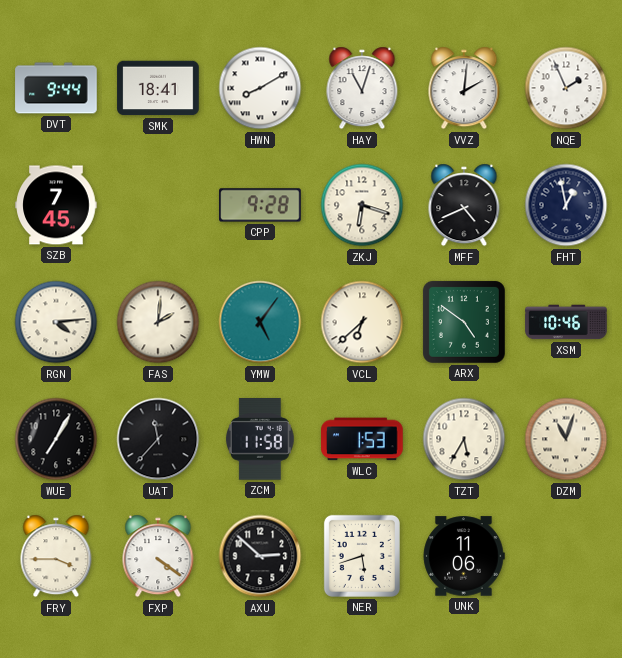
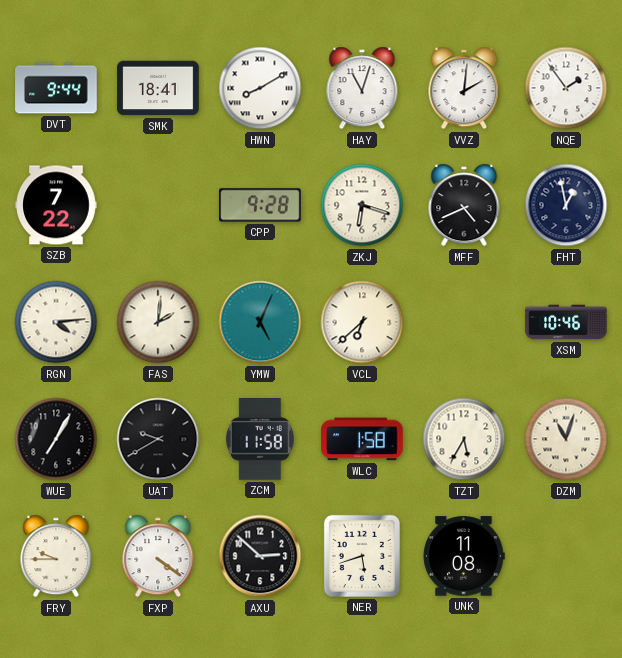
NQE: 1:56 -> 1:54
SZB: 7:45 -> 7:22
YMW: 5:06 -> 5:04
ARX: 4:51 -> none
UAT: 11:37 -> 9:40
WLC: 1:53 -> 1:58
FRY: 3:45 -> 9:45
UNK: 11:06 -> 11:08
